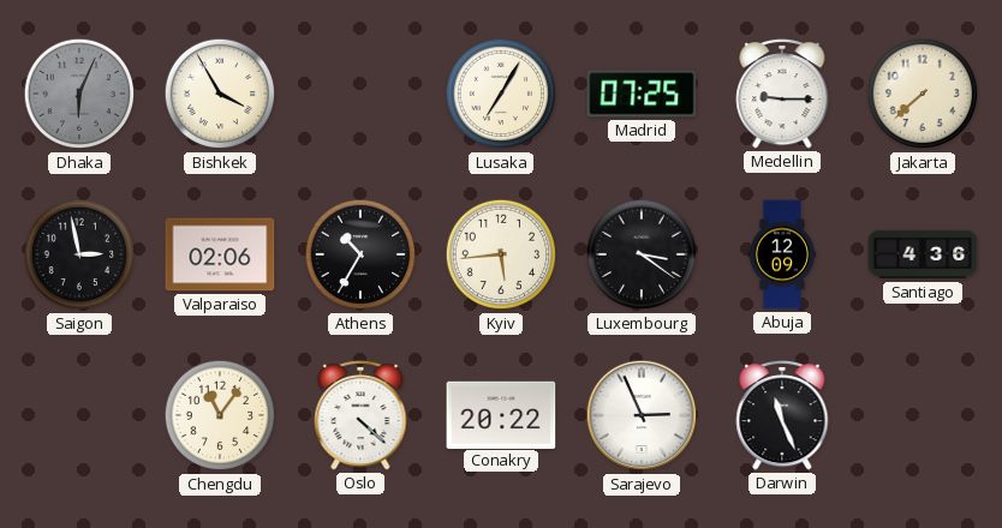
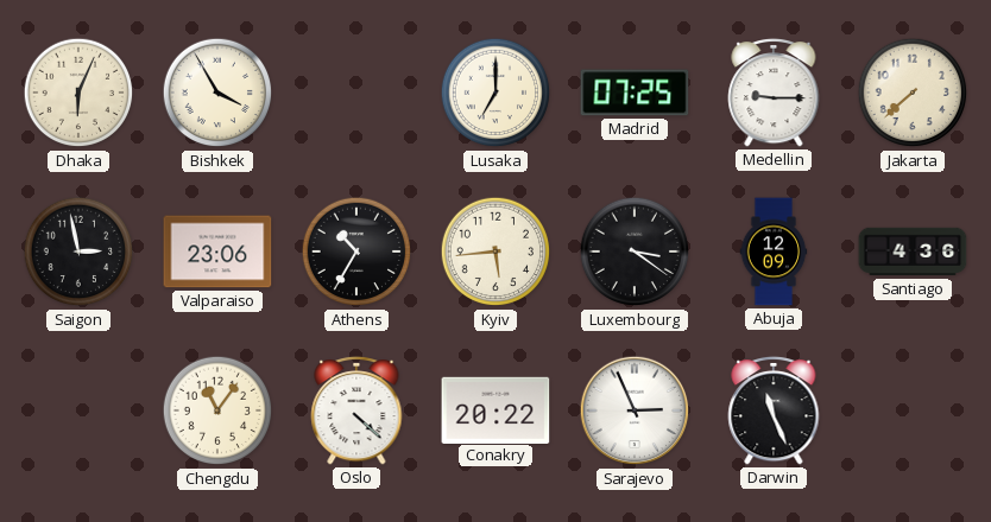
Dhaka dial: grey -> cream
Lusaka: 7:05 -> 7:00
Valparaiso: 02:06 -> 23:06
